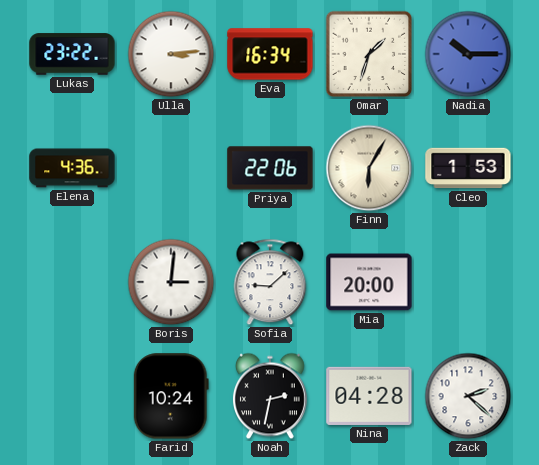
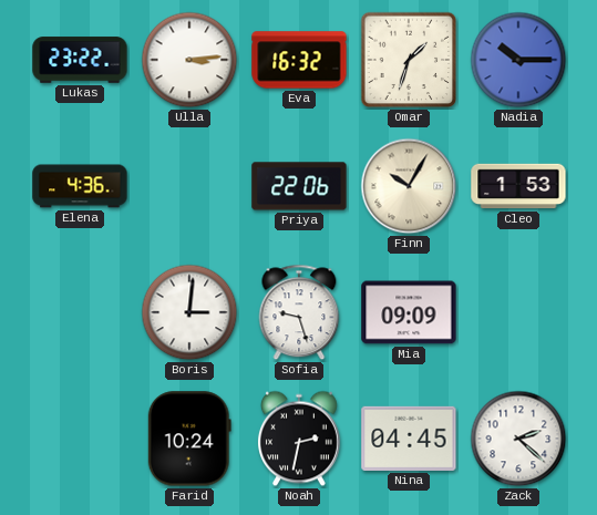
Eva: 16:34 -> 16:32
Finn: 6:05 -> 10:05
Sofia: 9:08 -> 9:27
Mia: 20:00 -> 09:09
Nina: 04:28 -> 04:45
